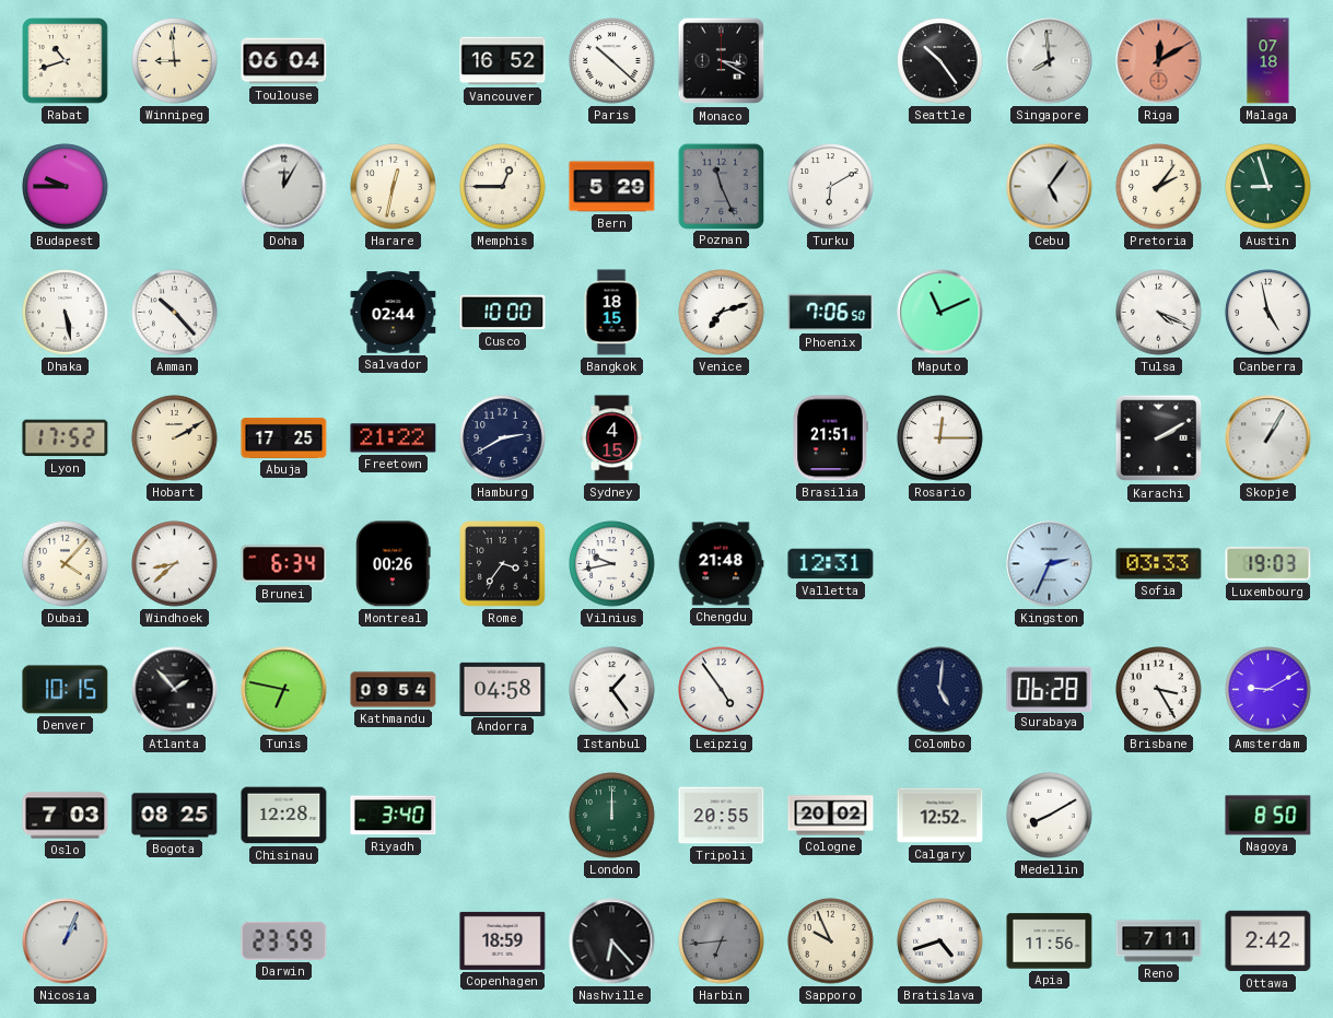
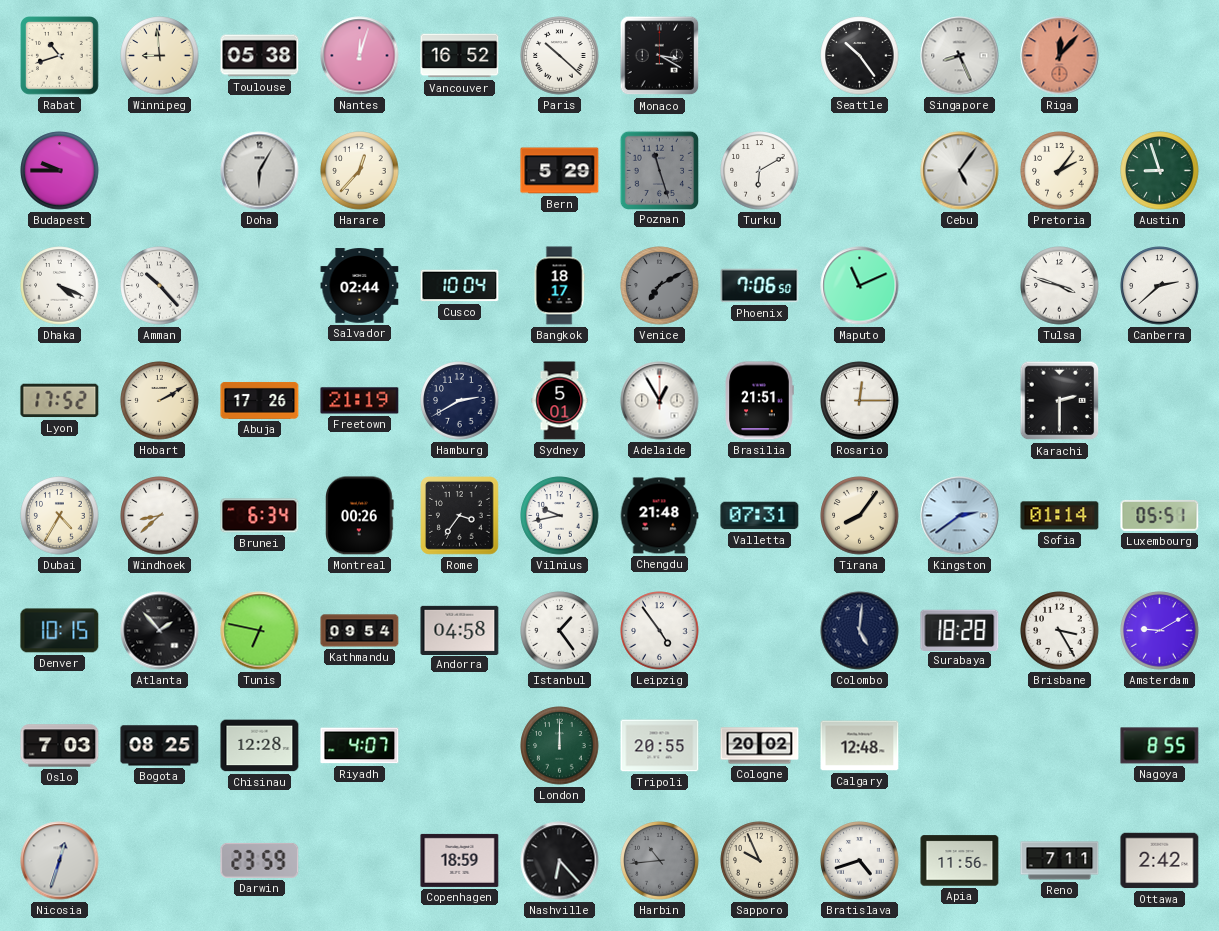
Toulouse: 06:04 -> 05:38
Nantes: none -> 12:03
Singapore: 7:59 -> 8:26
Riga: 12:10 -> 12:07
Malaga: 07:18 -> none
Doha: 12:05 -> 6:05
Harare: 12:32 -> 12:37
Memphis: 12:45 -> none
Poznan: 11:26 -> 11:27
Dhaka: 5:28 -> 4:19
Cusco: 10:00 -> 10:04
Bangkok: 18:15 -> 18:17
Venice: 7:12 -> 7:10
Venice dial: white -> grey
Tulsa: 4:19 -> 3:48
Canberra: 4:58 -> 2:38
Abuja: 17:25 -> 17:26
Freetown: 21:22 -> 21:19
Sydney: 4:15 -> 5:01
Adelaide: none -> 12:55
Karachi: 2:10 -> 2:30
Skopje: 1:05 -> none
Dubai: 4:07 -> 4:35
Valletta: 12:31 -> 07:31
Tirana: none -> 8:06
Kingston: 2:34 -> 2:39
Sofia: 03:33 -> 01:14
Luxembourg: 19:03 -> 05:51
Surabaya: 06:28 -> 18:28
Riyadh: 3:40 -> 4:07
Calgary: 12:52 -> 12:48
Medellin: 8:10 -> none
Nagoya: 8:50 -> 8:55
Nicosia: 1:04 -> 12:33
Harbin: 6:44 -> 10:44
